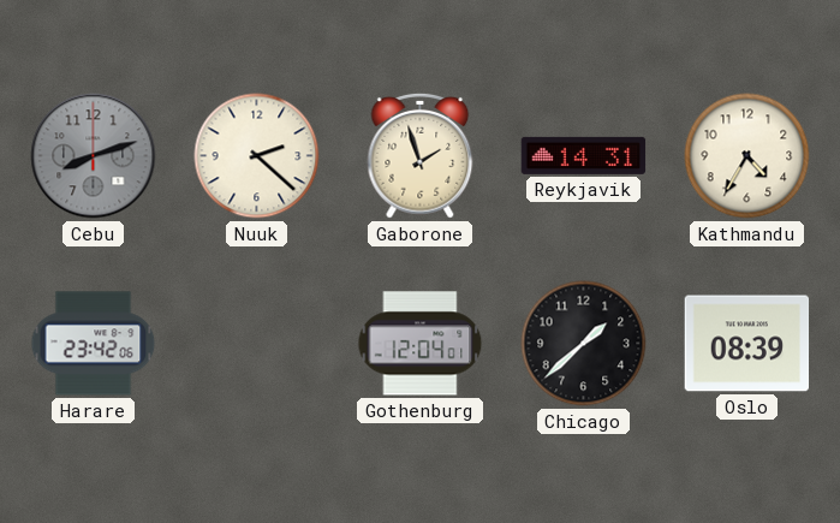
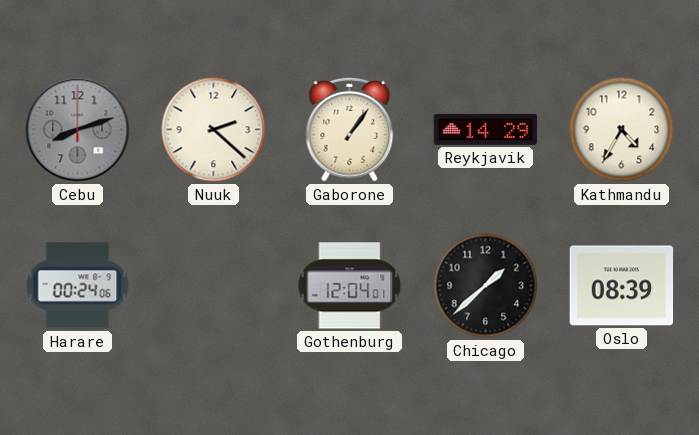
Gaborone: 1:57 -> 1:06
Reykjavik: 14:31 -> 14:29
Harare: 23:42 -> 00:24
